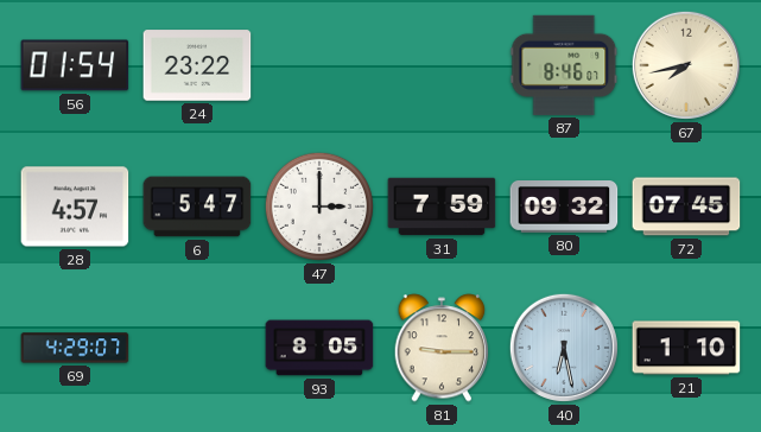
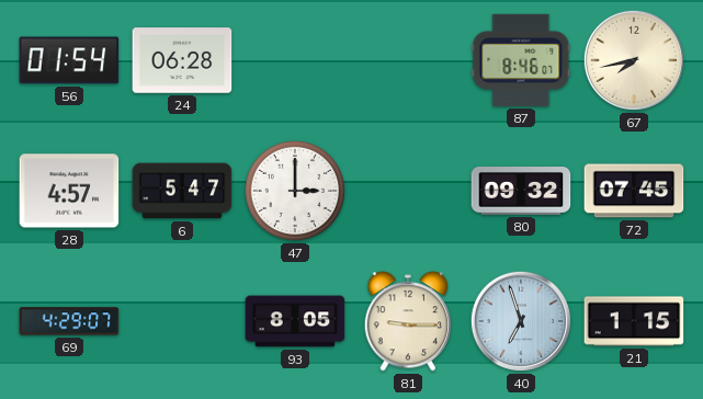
24: 23:22 -> 06:28
31: 7:59 -> none
40: 6:28 -> 6:57
21: 1:10 -> 1:15
